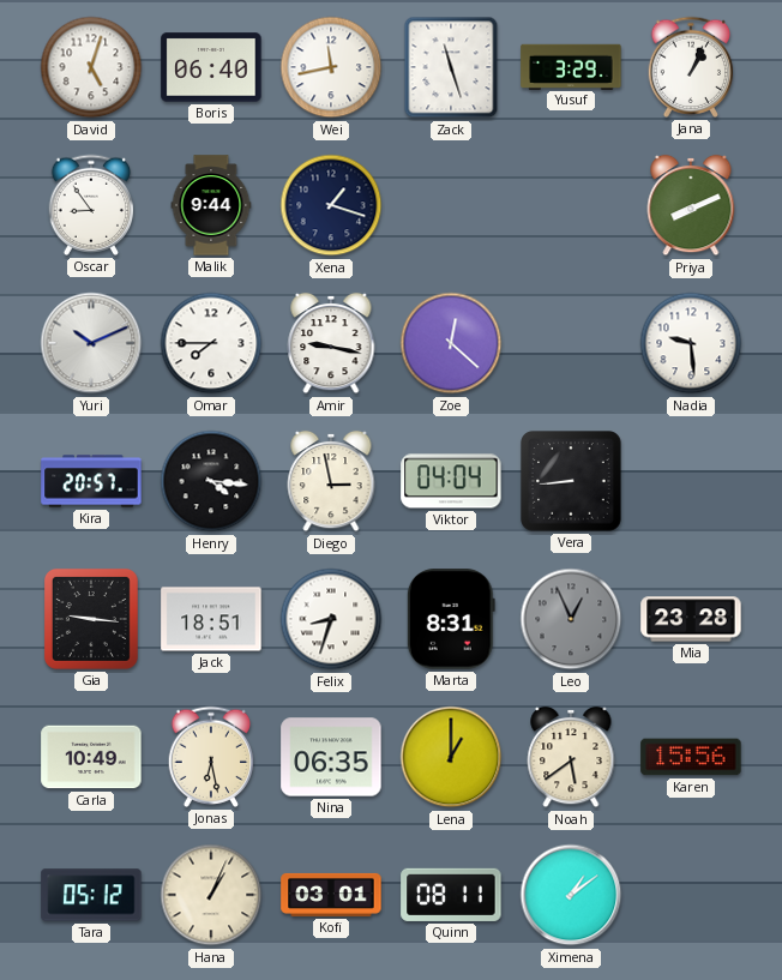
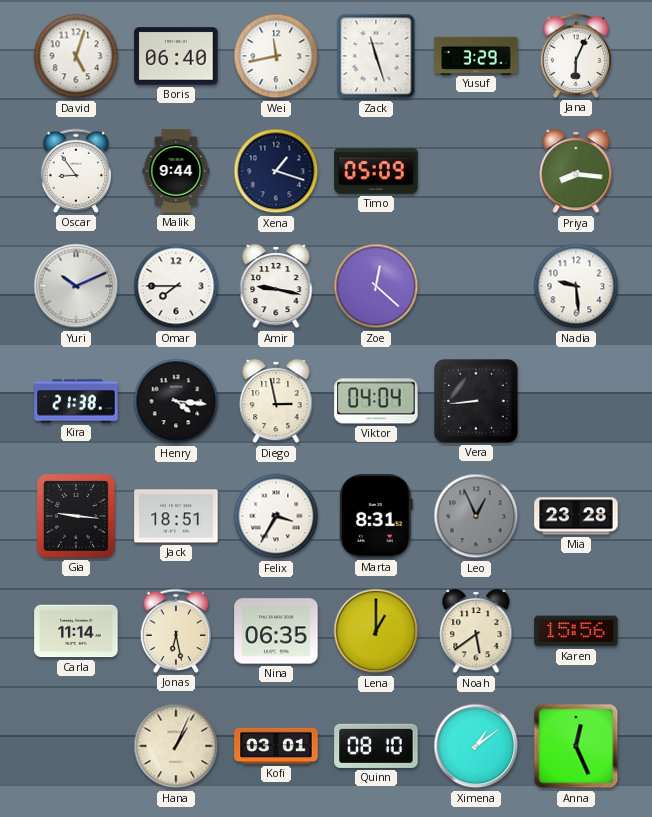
Jana: 1:04 -> 6:04
Timo: none -> 05:09
Priya: 8:11 -> 8:16
Kira: 20:57 -> 21:38
Felix: 8:33 -> 3:35
Carla: 10:49 -> 11:14
Tara: 05:12 -> none
Quinn: 08:11 -> 08:10
Anna: none -> 12:26
